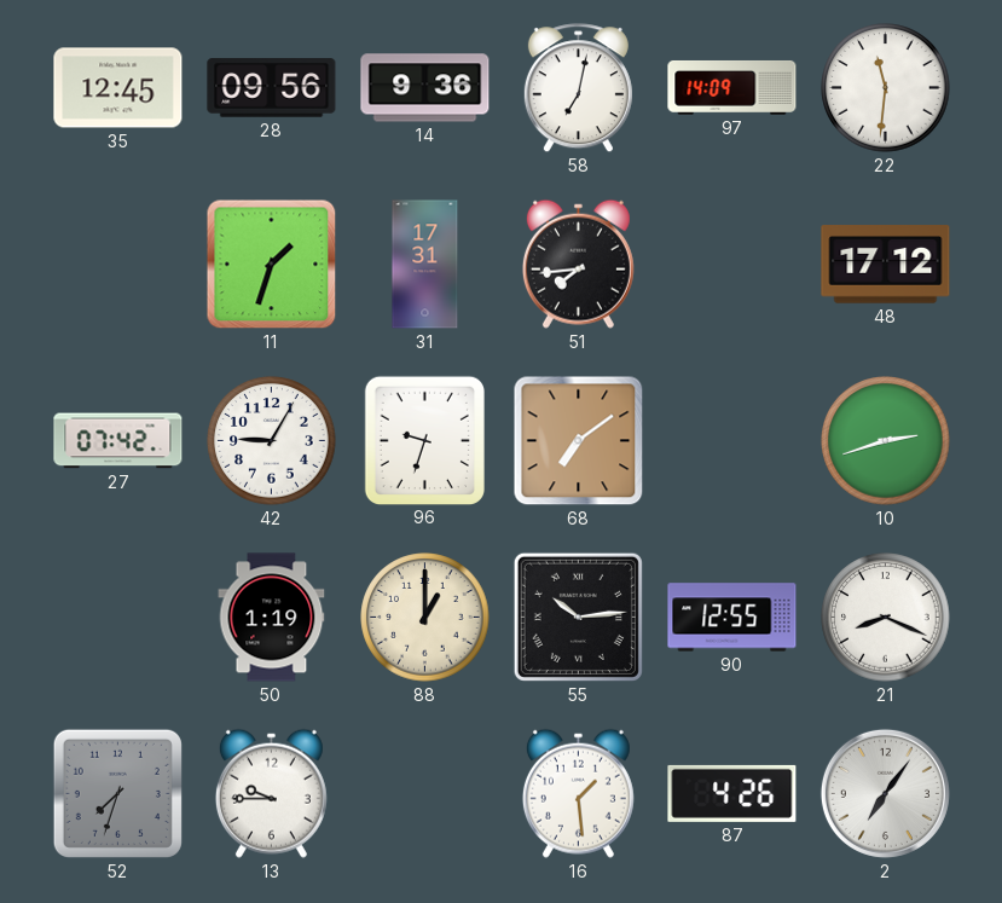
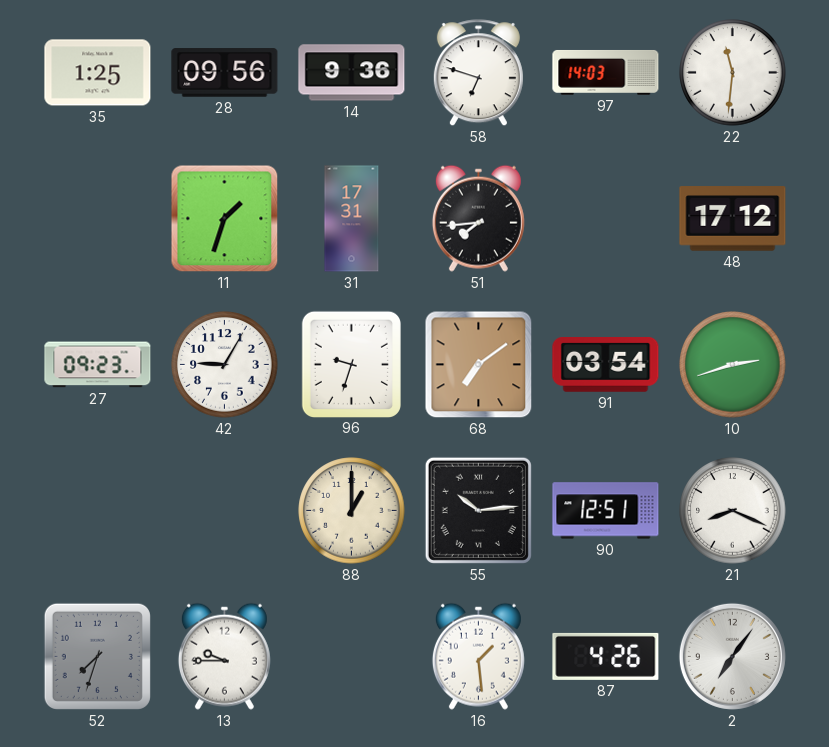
35: 12:45 -> 1:25
58: 7:02 -> 6:48
97: 14:09 -> 14:03
27: 07:42 -> 09:23
91: none -> 03:54
50: 1:19 -> none
90: 12:55 -> 12:51
